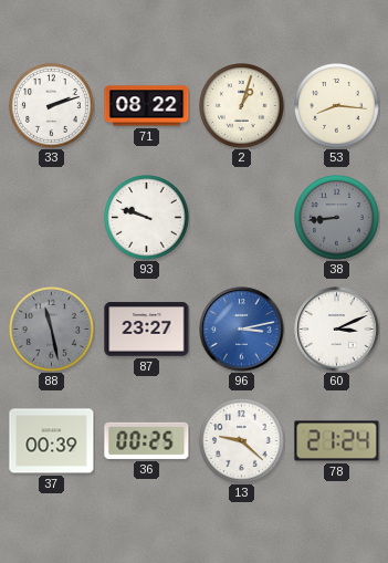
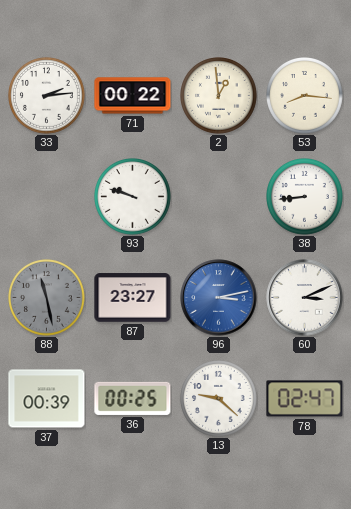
33: 2:12 -> 2:14
71: 08:22 -> 00:22
2: 1:03 -> 12:59
38 dial: grey -> white
78: 21:24 -> 02:47
